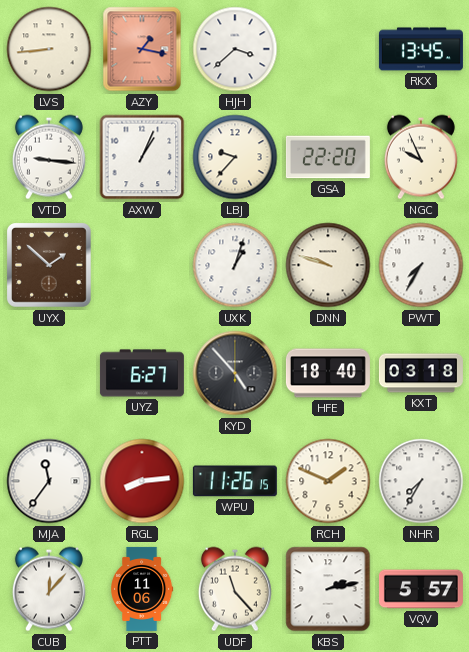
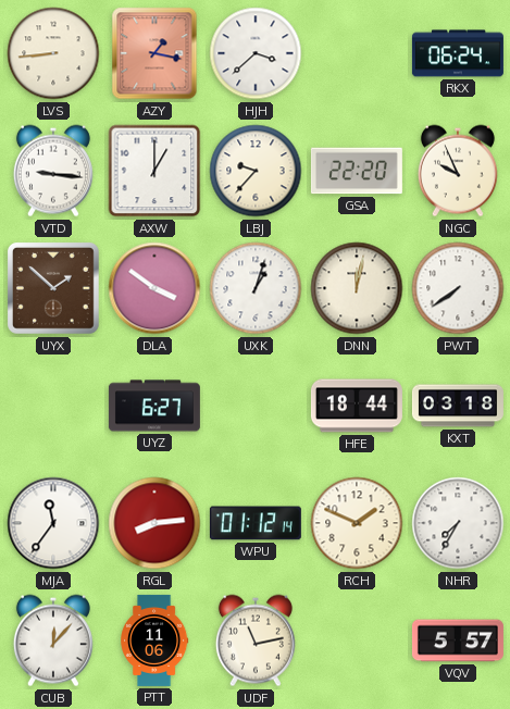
RKX: 13:45 -> 06:24
AXW: 1:04 -> 1:00
DLA: none -> 3:51
DNN: 9:48 -> 12:02
PWT: 7:35 -> 7:39
KYD: 4:53 -> none
HFE: 18:40 -> 18:44
WPU: 11:26 -> 01:12
UDF: 11:23 -> 11:13
KBS: 2:13 -> none
